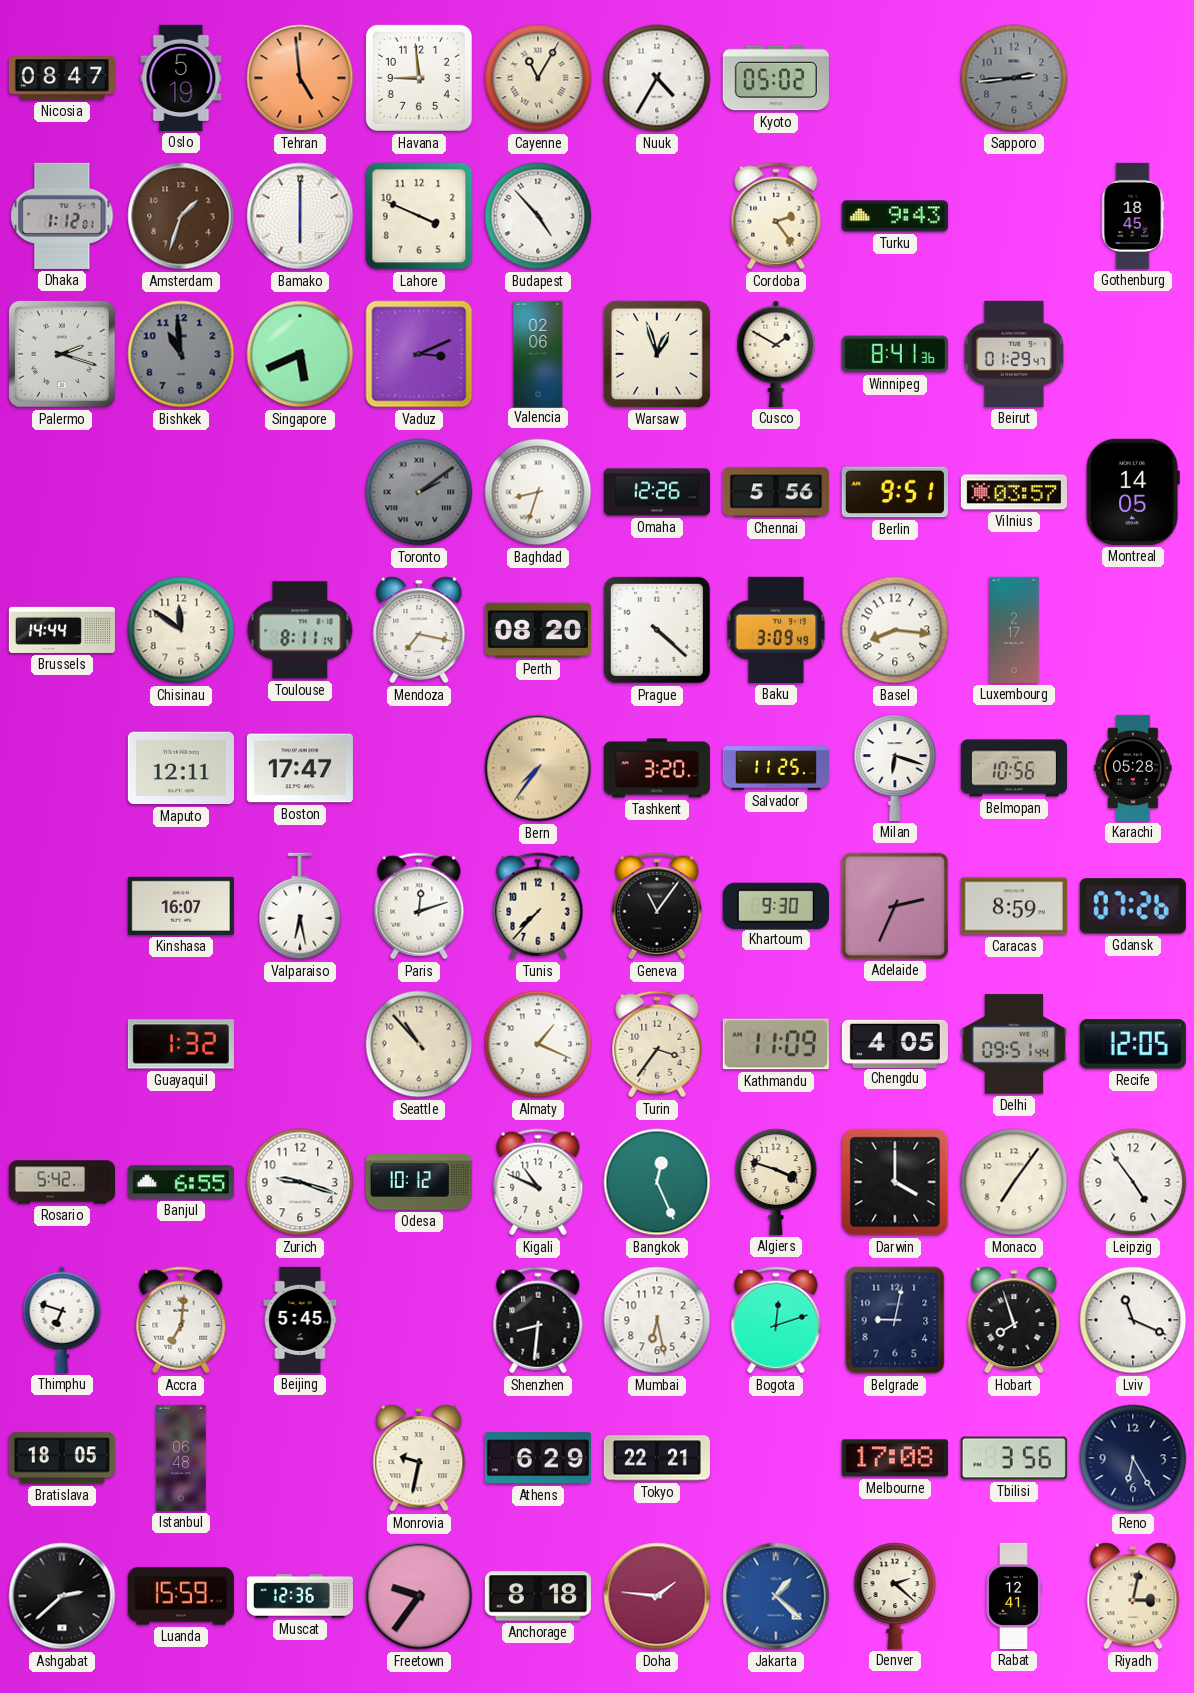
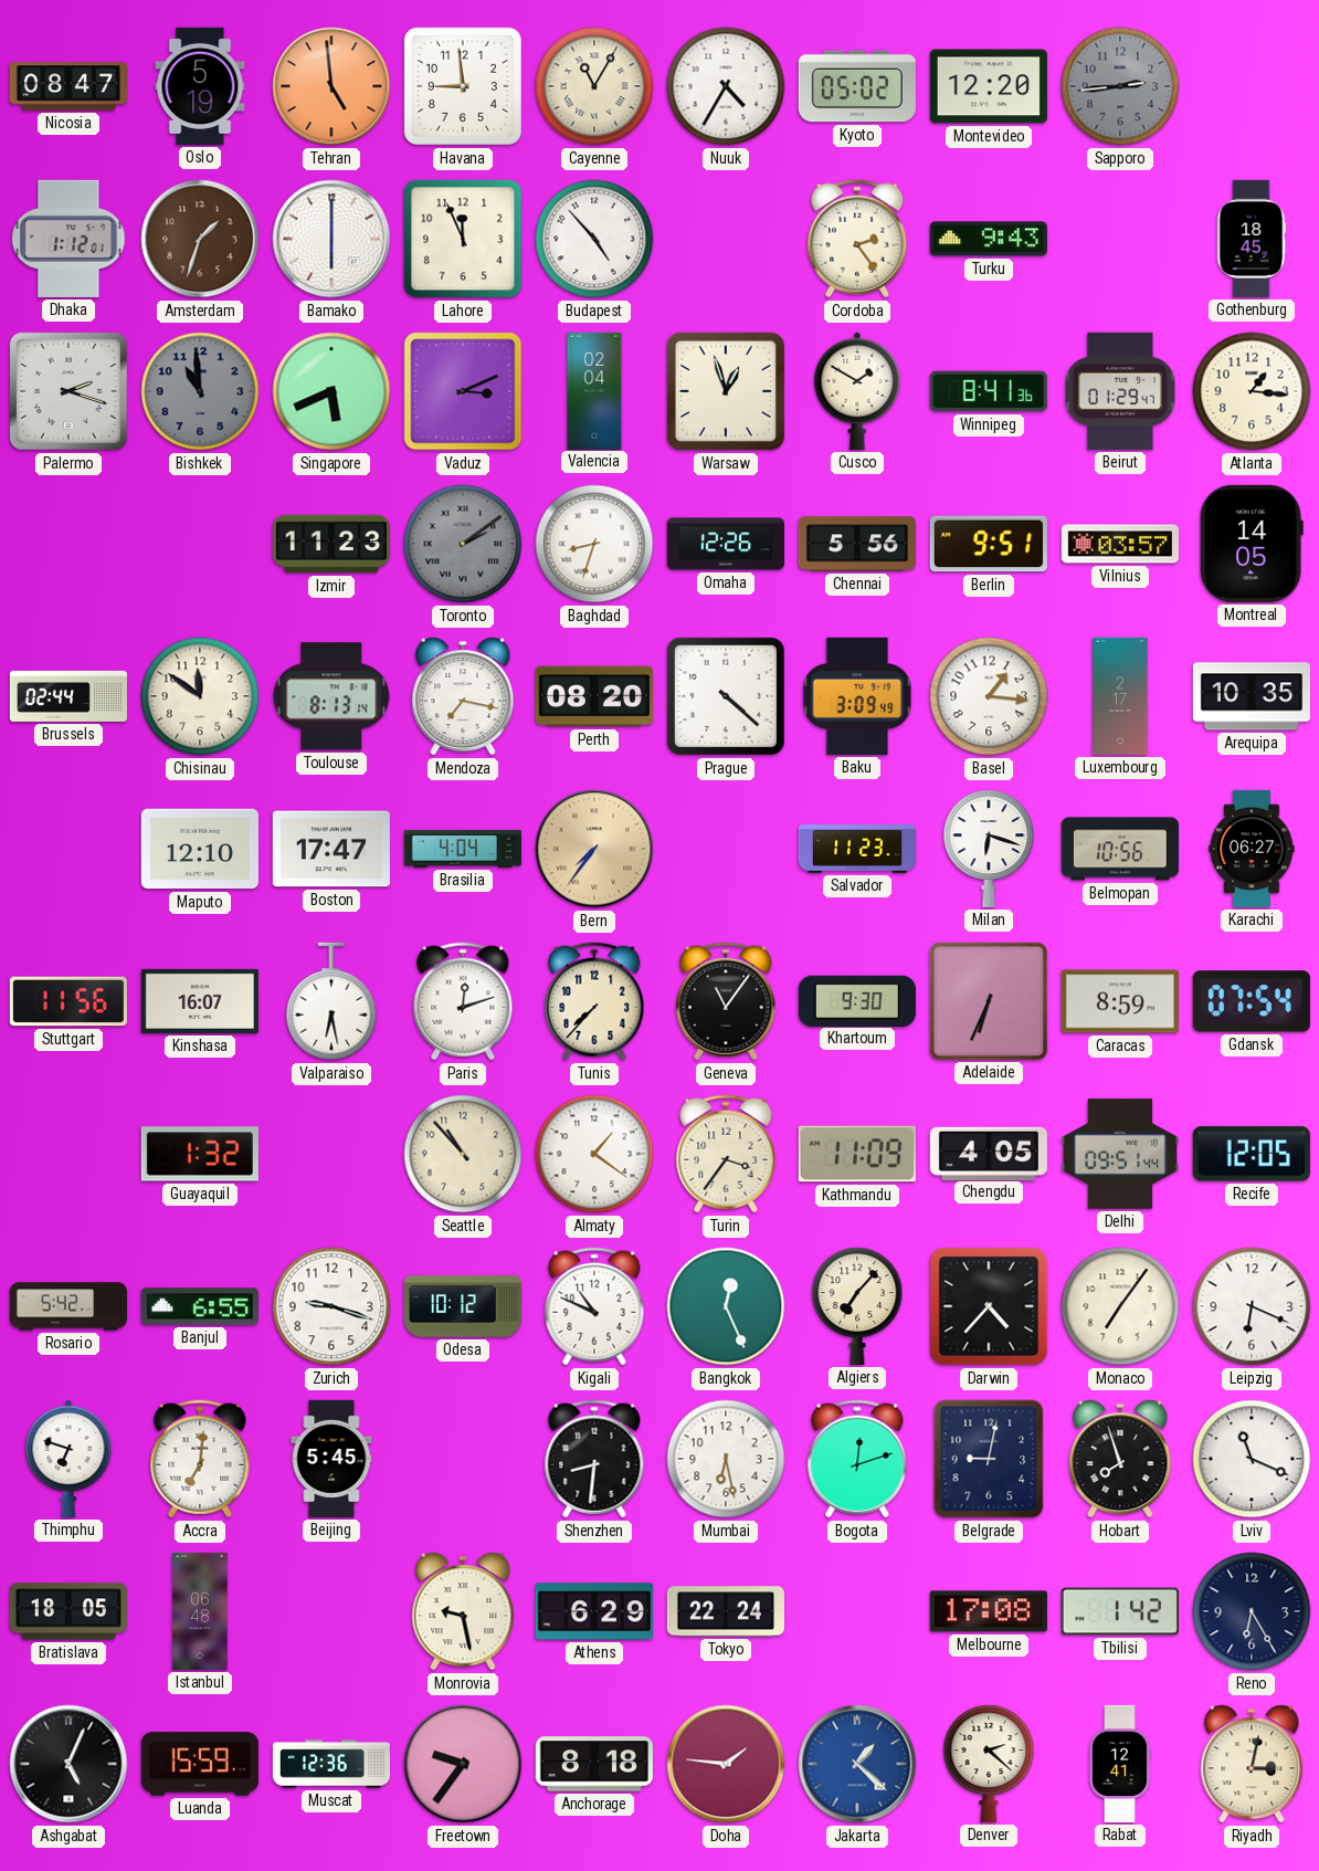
Montevideo: none -> 12:20
Lahore: 3:49 -> 11:56
Valencia: 02:06 -> 02:04
Atlanta: none -> 1:16
Izmir: none -> 11:23
Brussels: 14:44 -> 02:44
Toulouse: 8:11 -> 8:13
Basel: 8:16 -> 1:16
Arequipa: none -> 10:35
Maputo: 12:11 -> 12:10
Brasilia: none -> 4:04
Tashkent: 3:20 -> none
Salvador: 11:25 -> 11:23
Karachi: 05:28 -> 06:27
Stuttgart: none -> 11:56
Adelaide: 2:34 -> 6:34
Gdansk: 07:26 -> 07:54
Almaty: 1:19 -> 1:21
Algiers: 3:48 -> 7:07
Darwin: 4:00 -> 4:37
Leipzig: 4:54 -> 6:19
Monrovia: 9:32 -> 9:28
Tokyo: 22:21 -> 22:24
Tbilisi: 3:56 -> 1:42
Ashgabat: 2:38 -> 5:04
